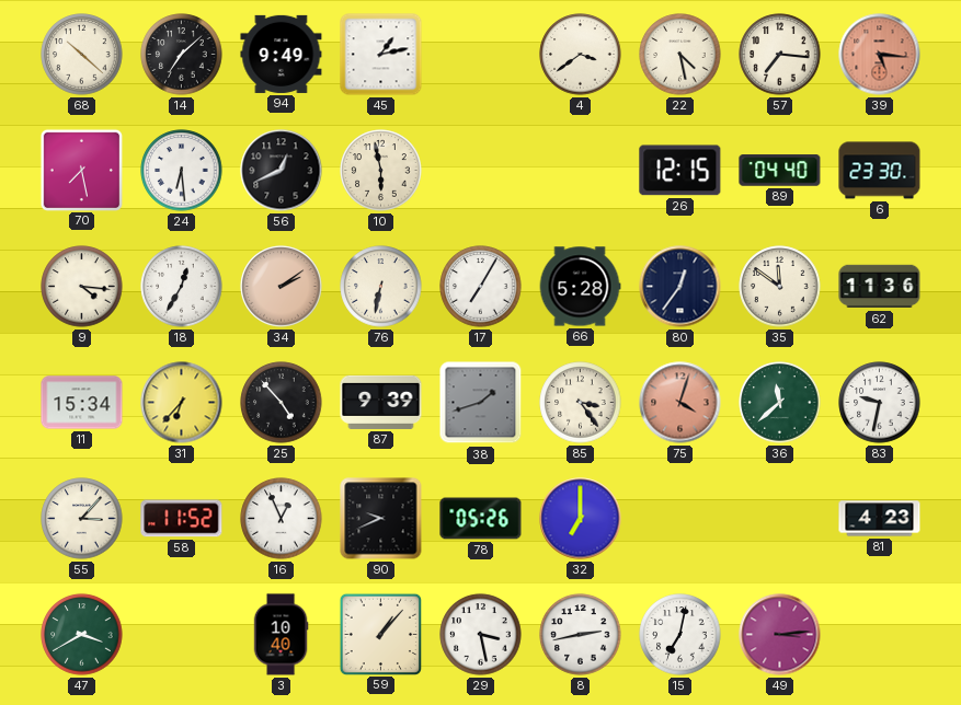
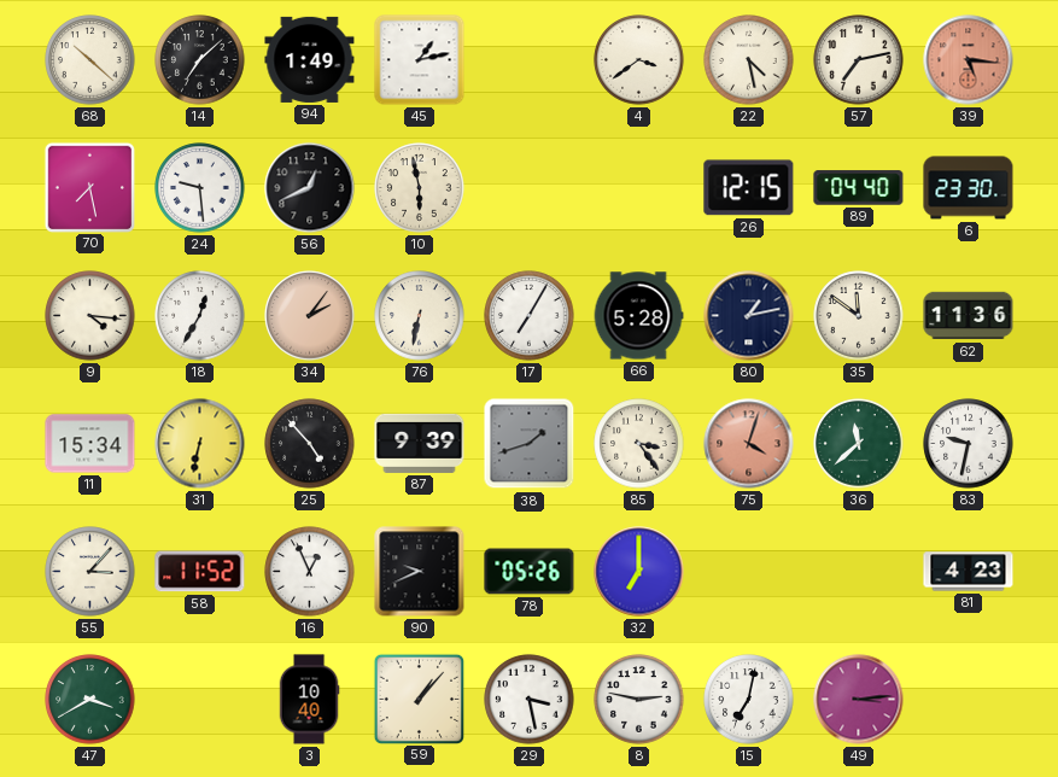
94: 9:49 -> 1:49
57: 7:16 -> 7:13
24: 6:29 -> 9:29
34: 2:09 -> 2:06
80: 12:36 -> 1:13
31: 6:37 -> 6:32
8: 2:43 -> 2:47
